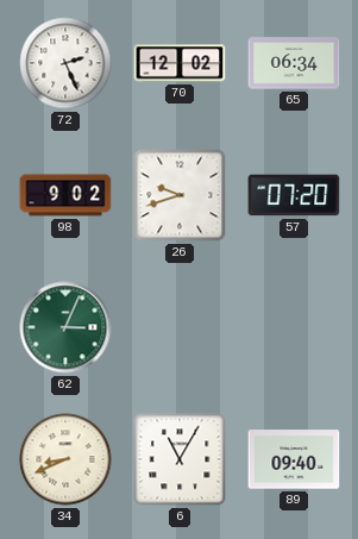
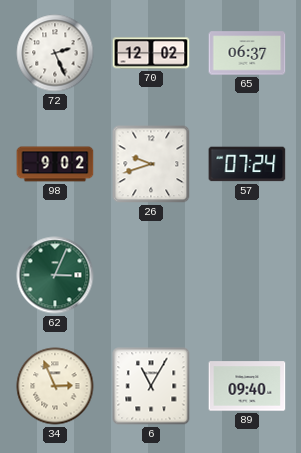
65: 06:34 -> 06:37
57: 07:20 -> 07:24
34: 8:41 -> 2:56
